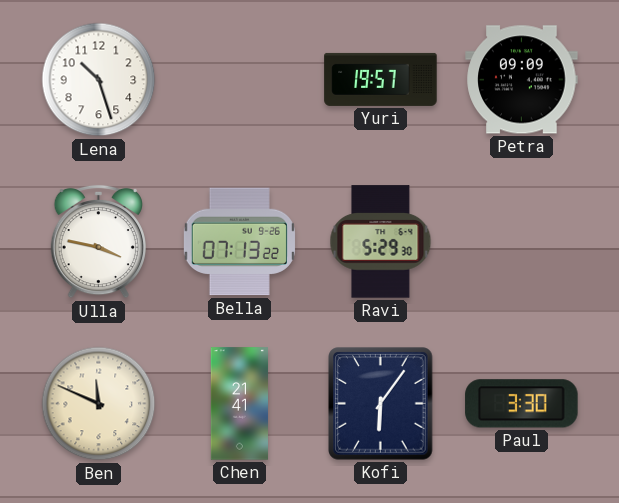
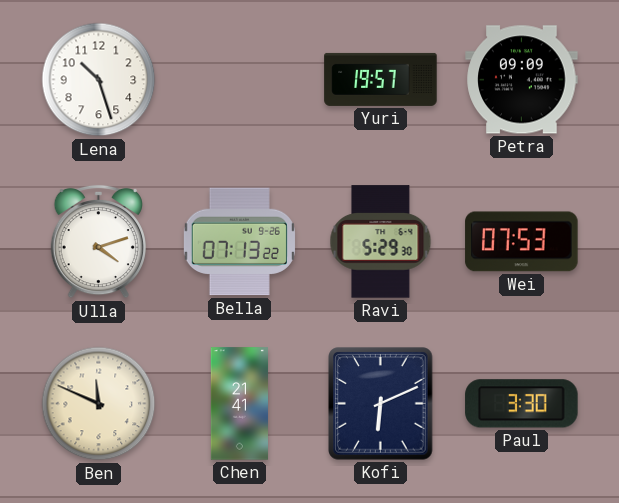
Ulla: 3:47 -> 4:12
Wei: none -> 07:53
Kofi: 6:06 -> 6:11
